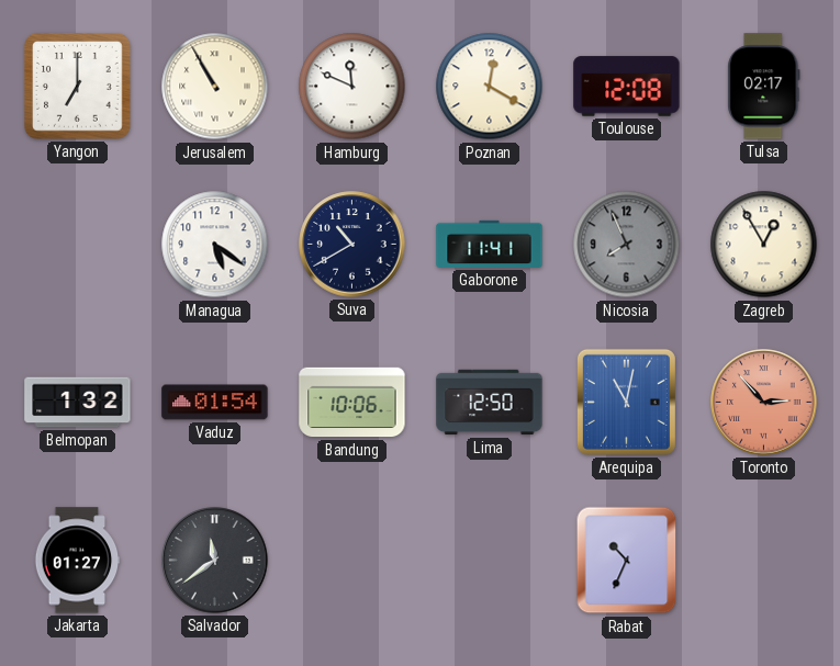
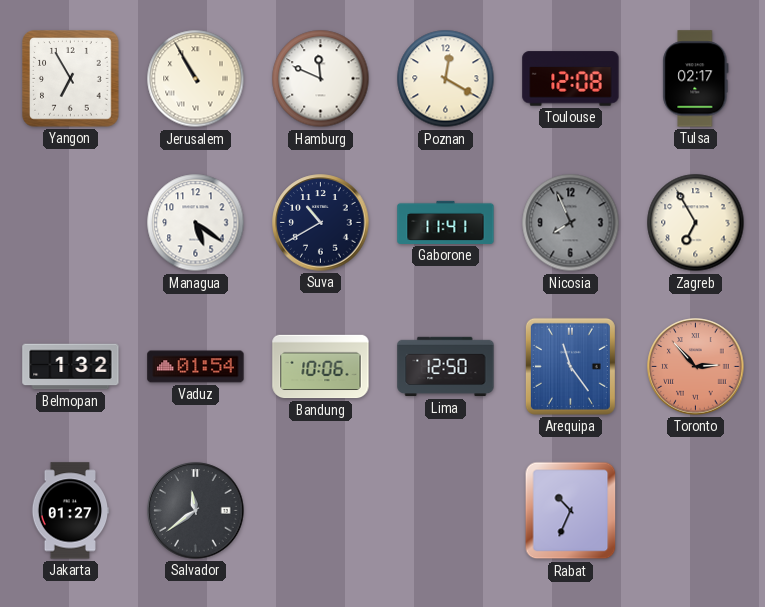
Yangon: 7:00 -> 6:55
Zagreb: 12:55 -> 6:55
Arequipa: 11:02 -> 11:24
